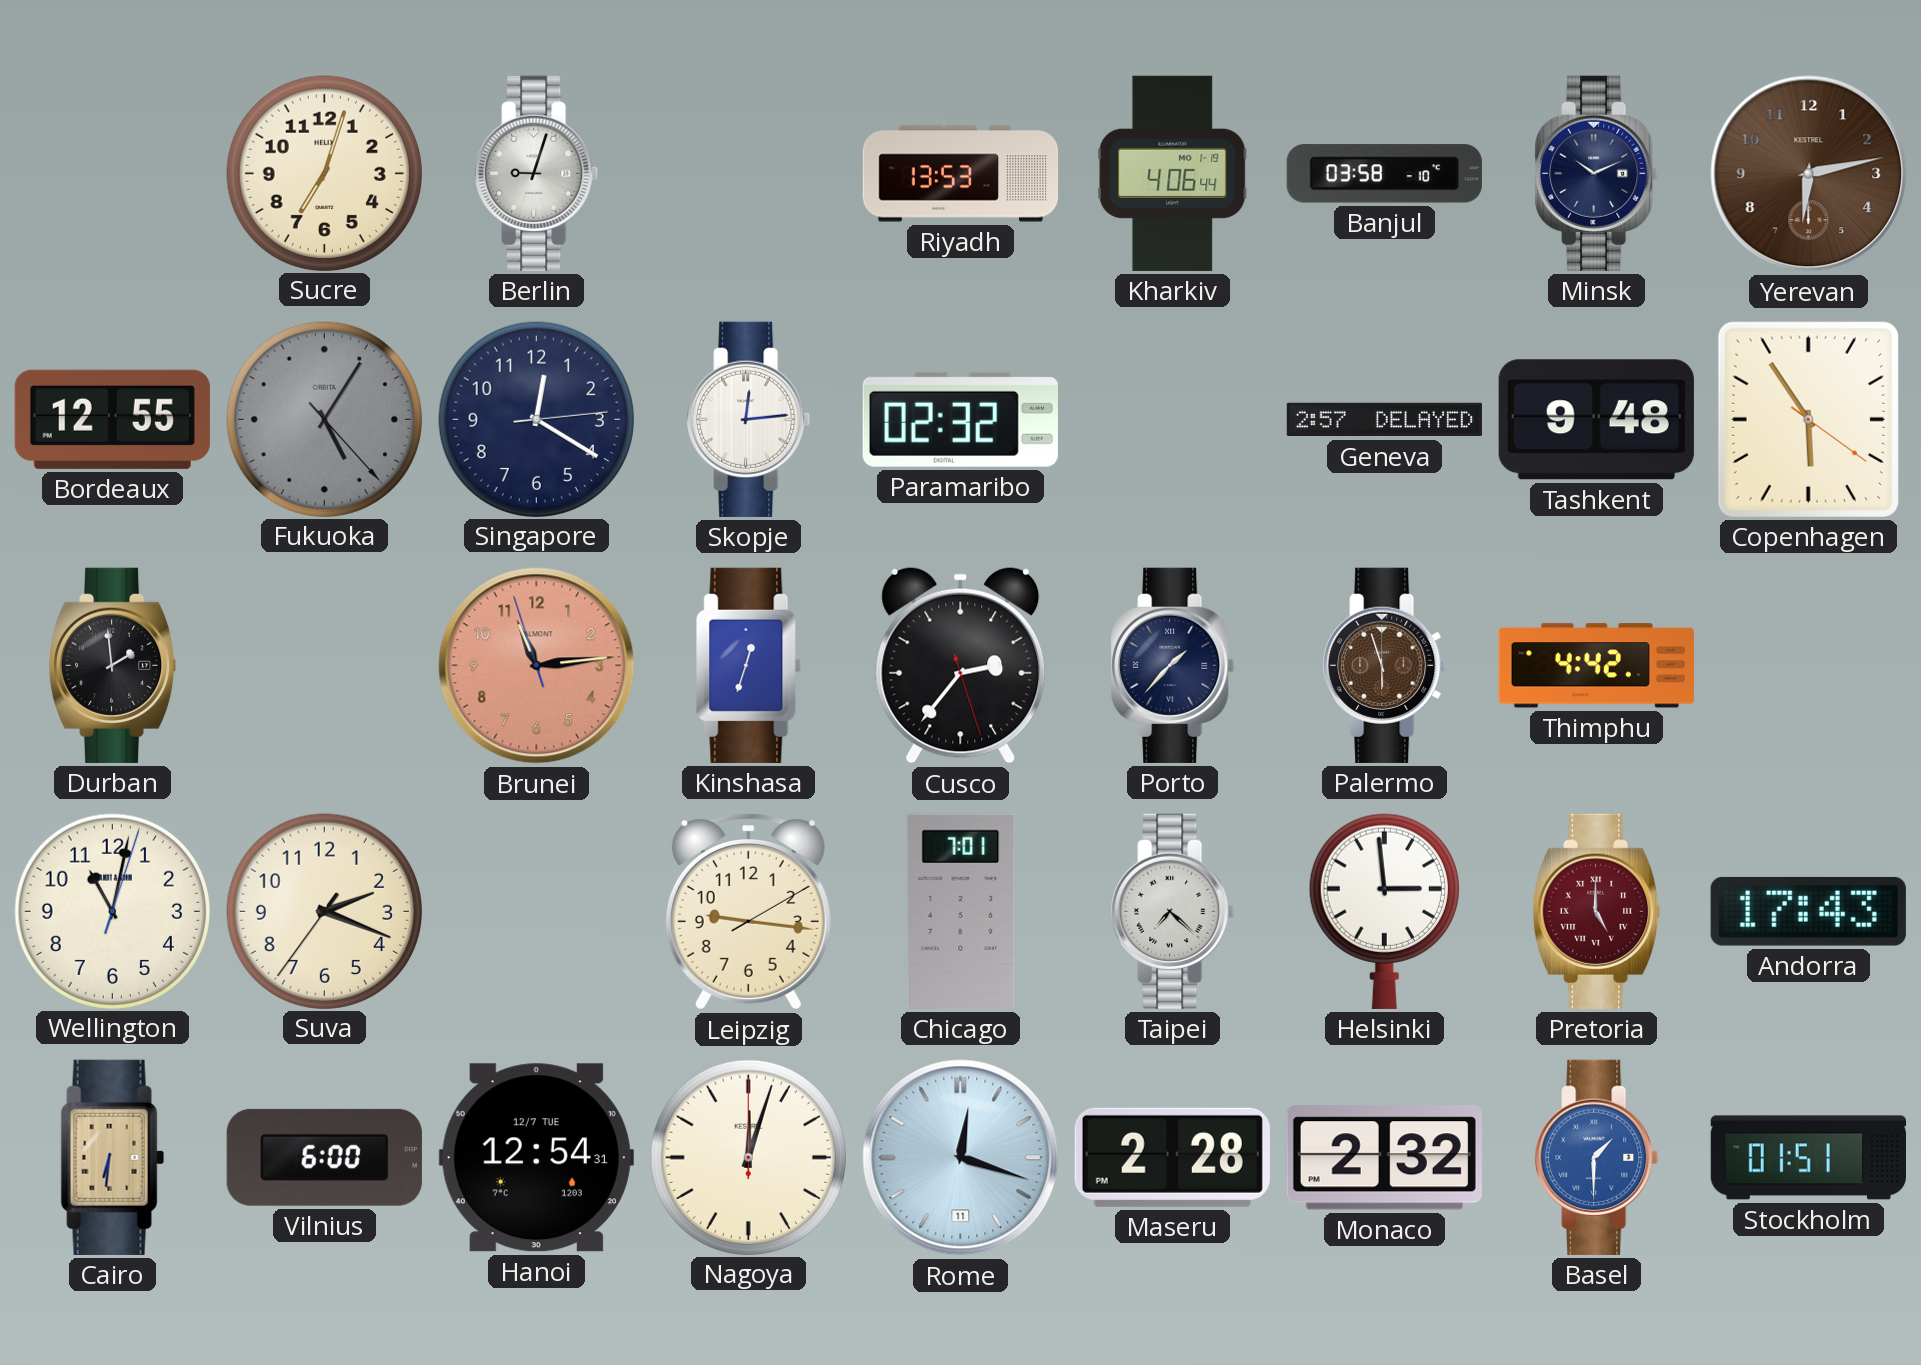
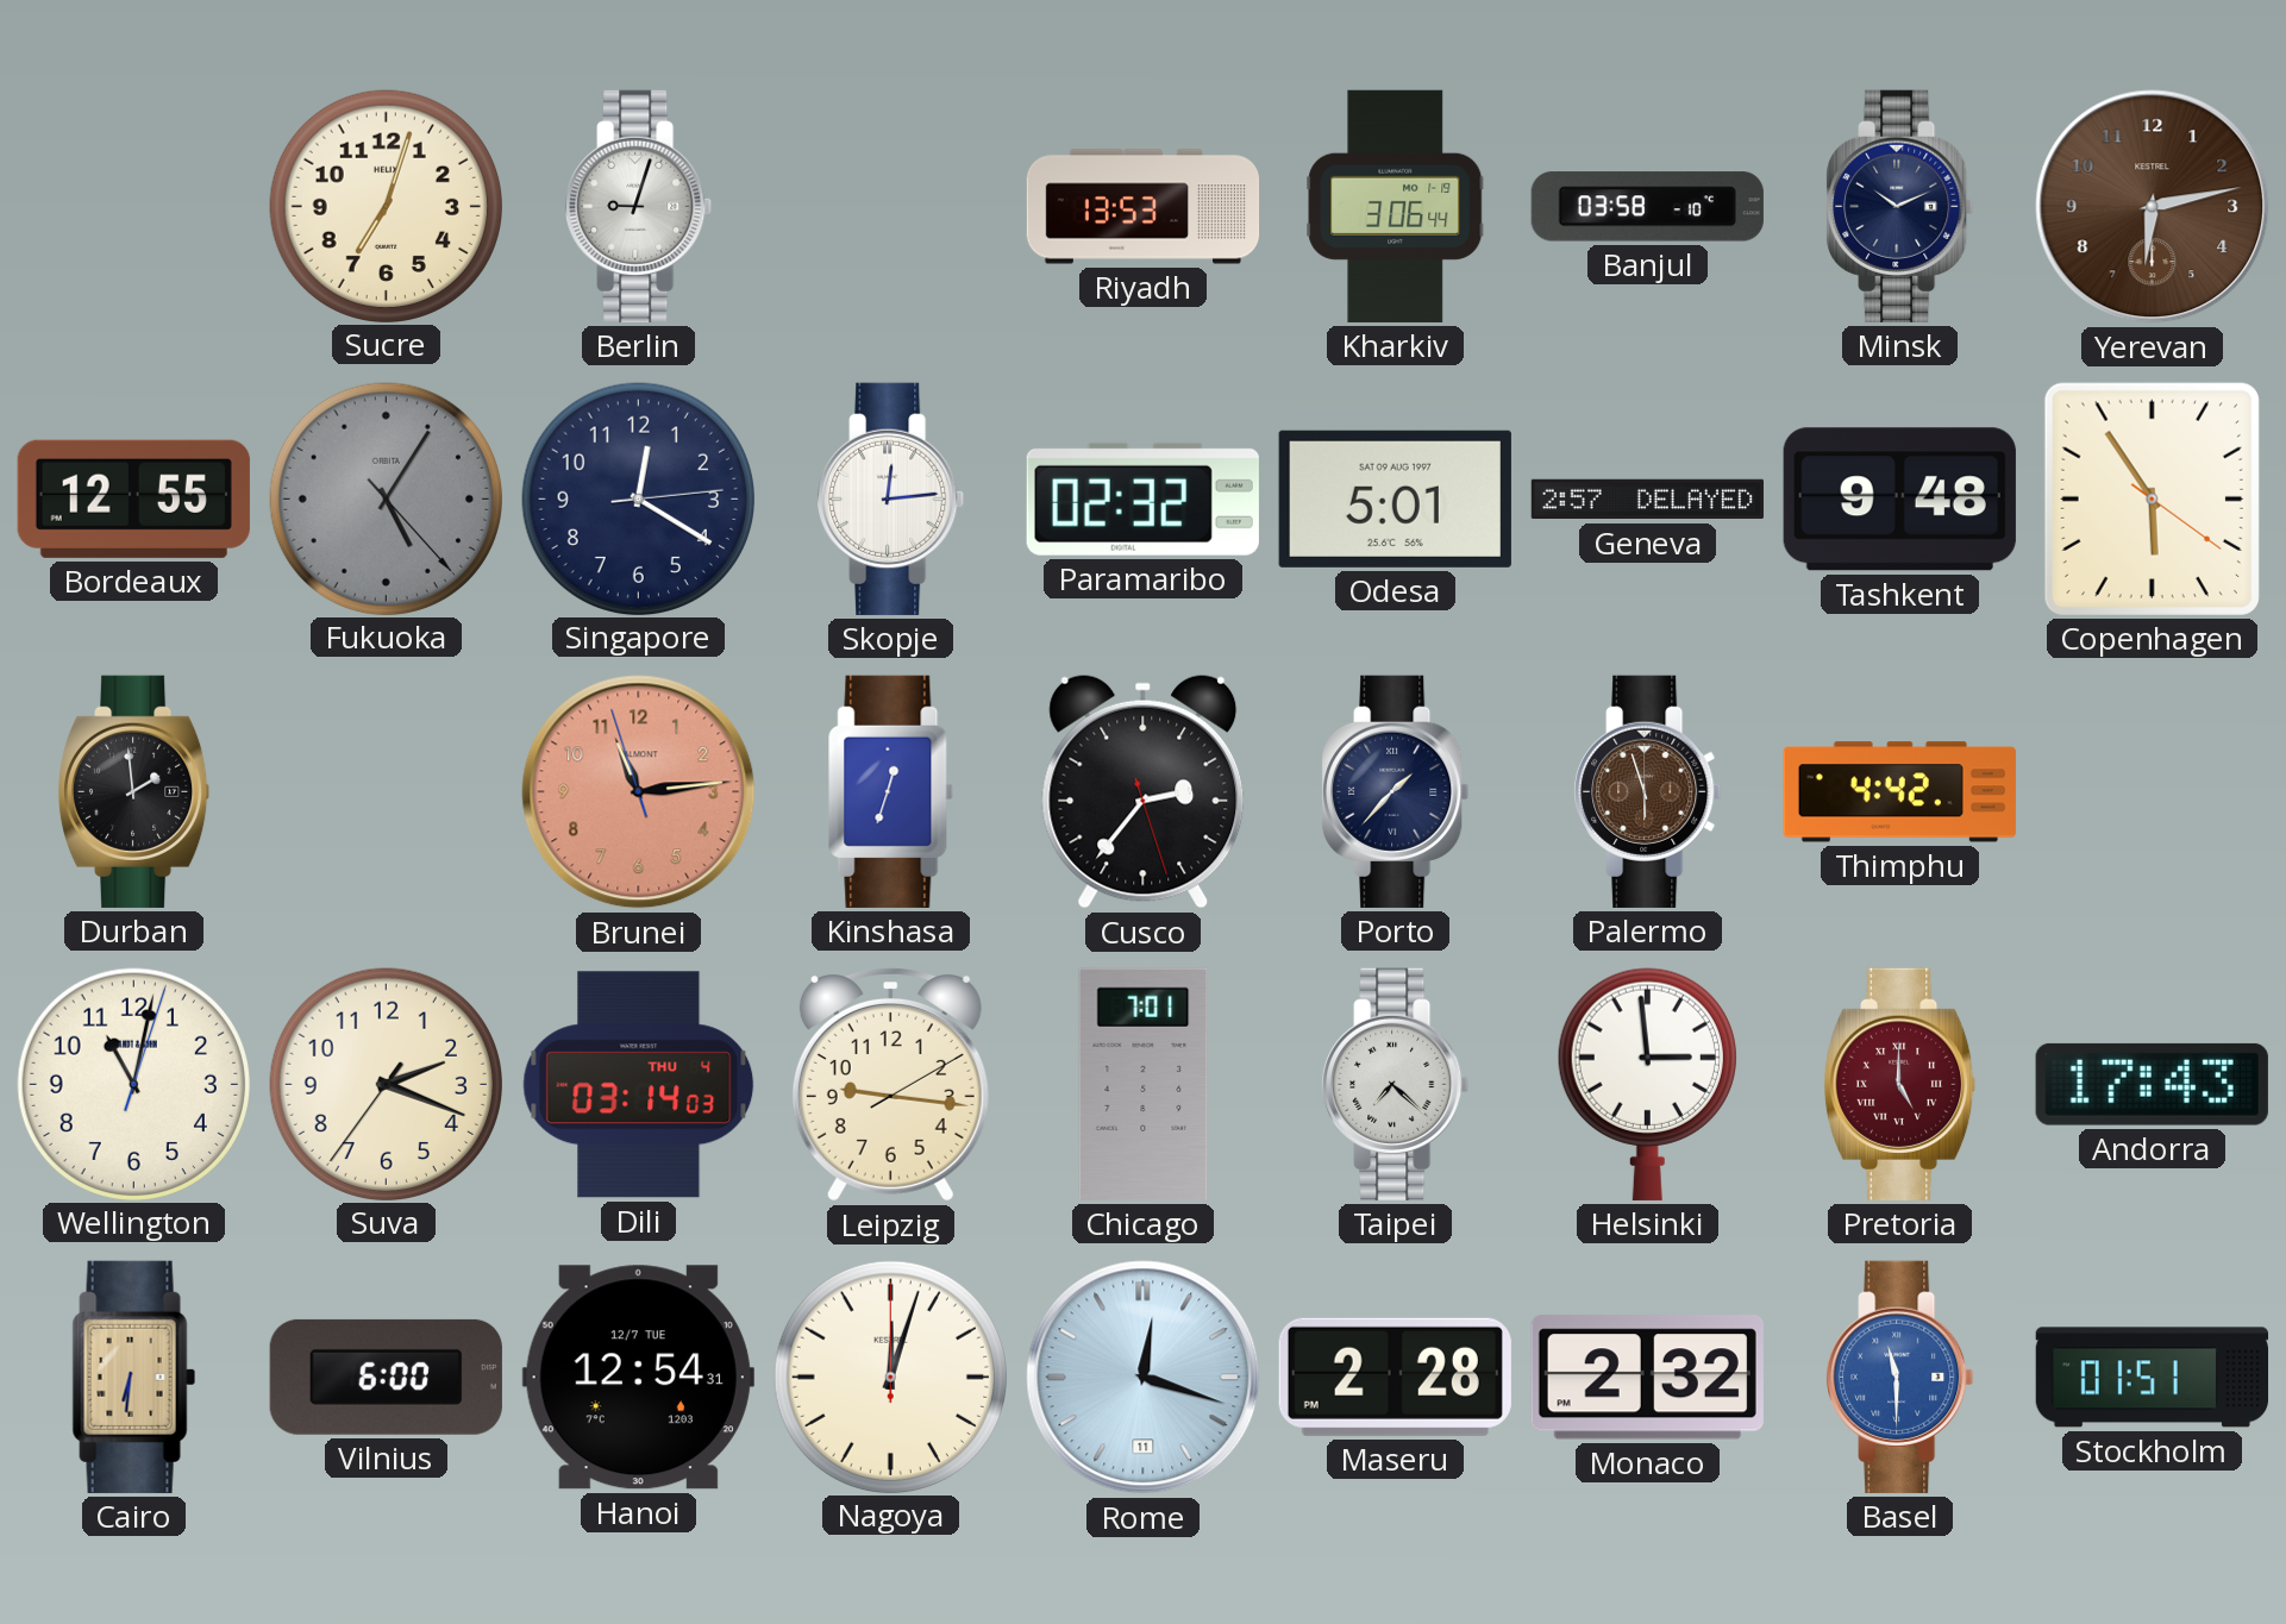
Kharkiv: 4:06 -> 3:06
Odesa: none -> 5:01
Dili: none -> 03:14
Basel: 1:30 -> 11:30
